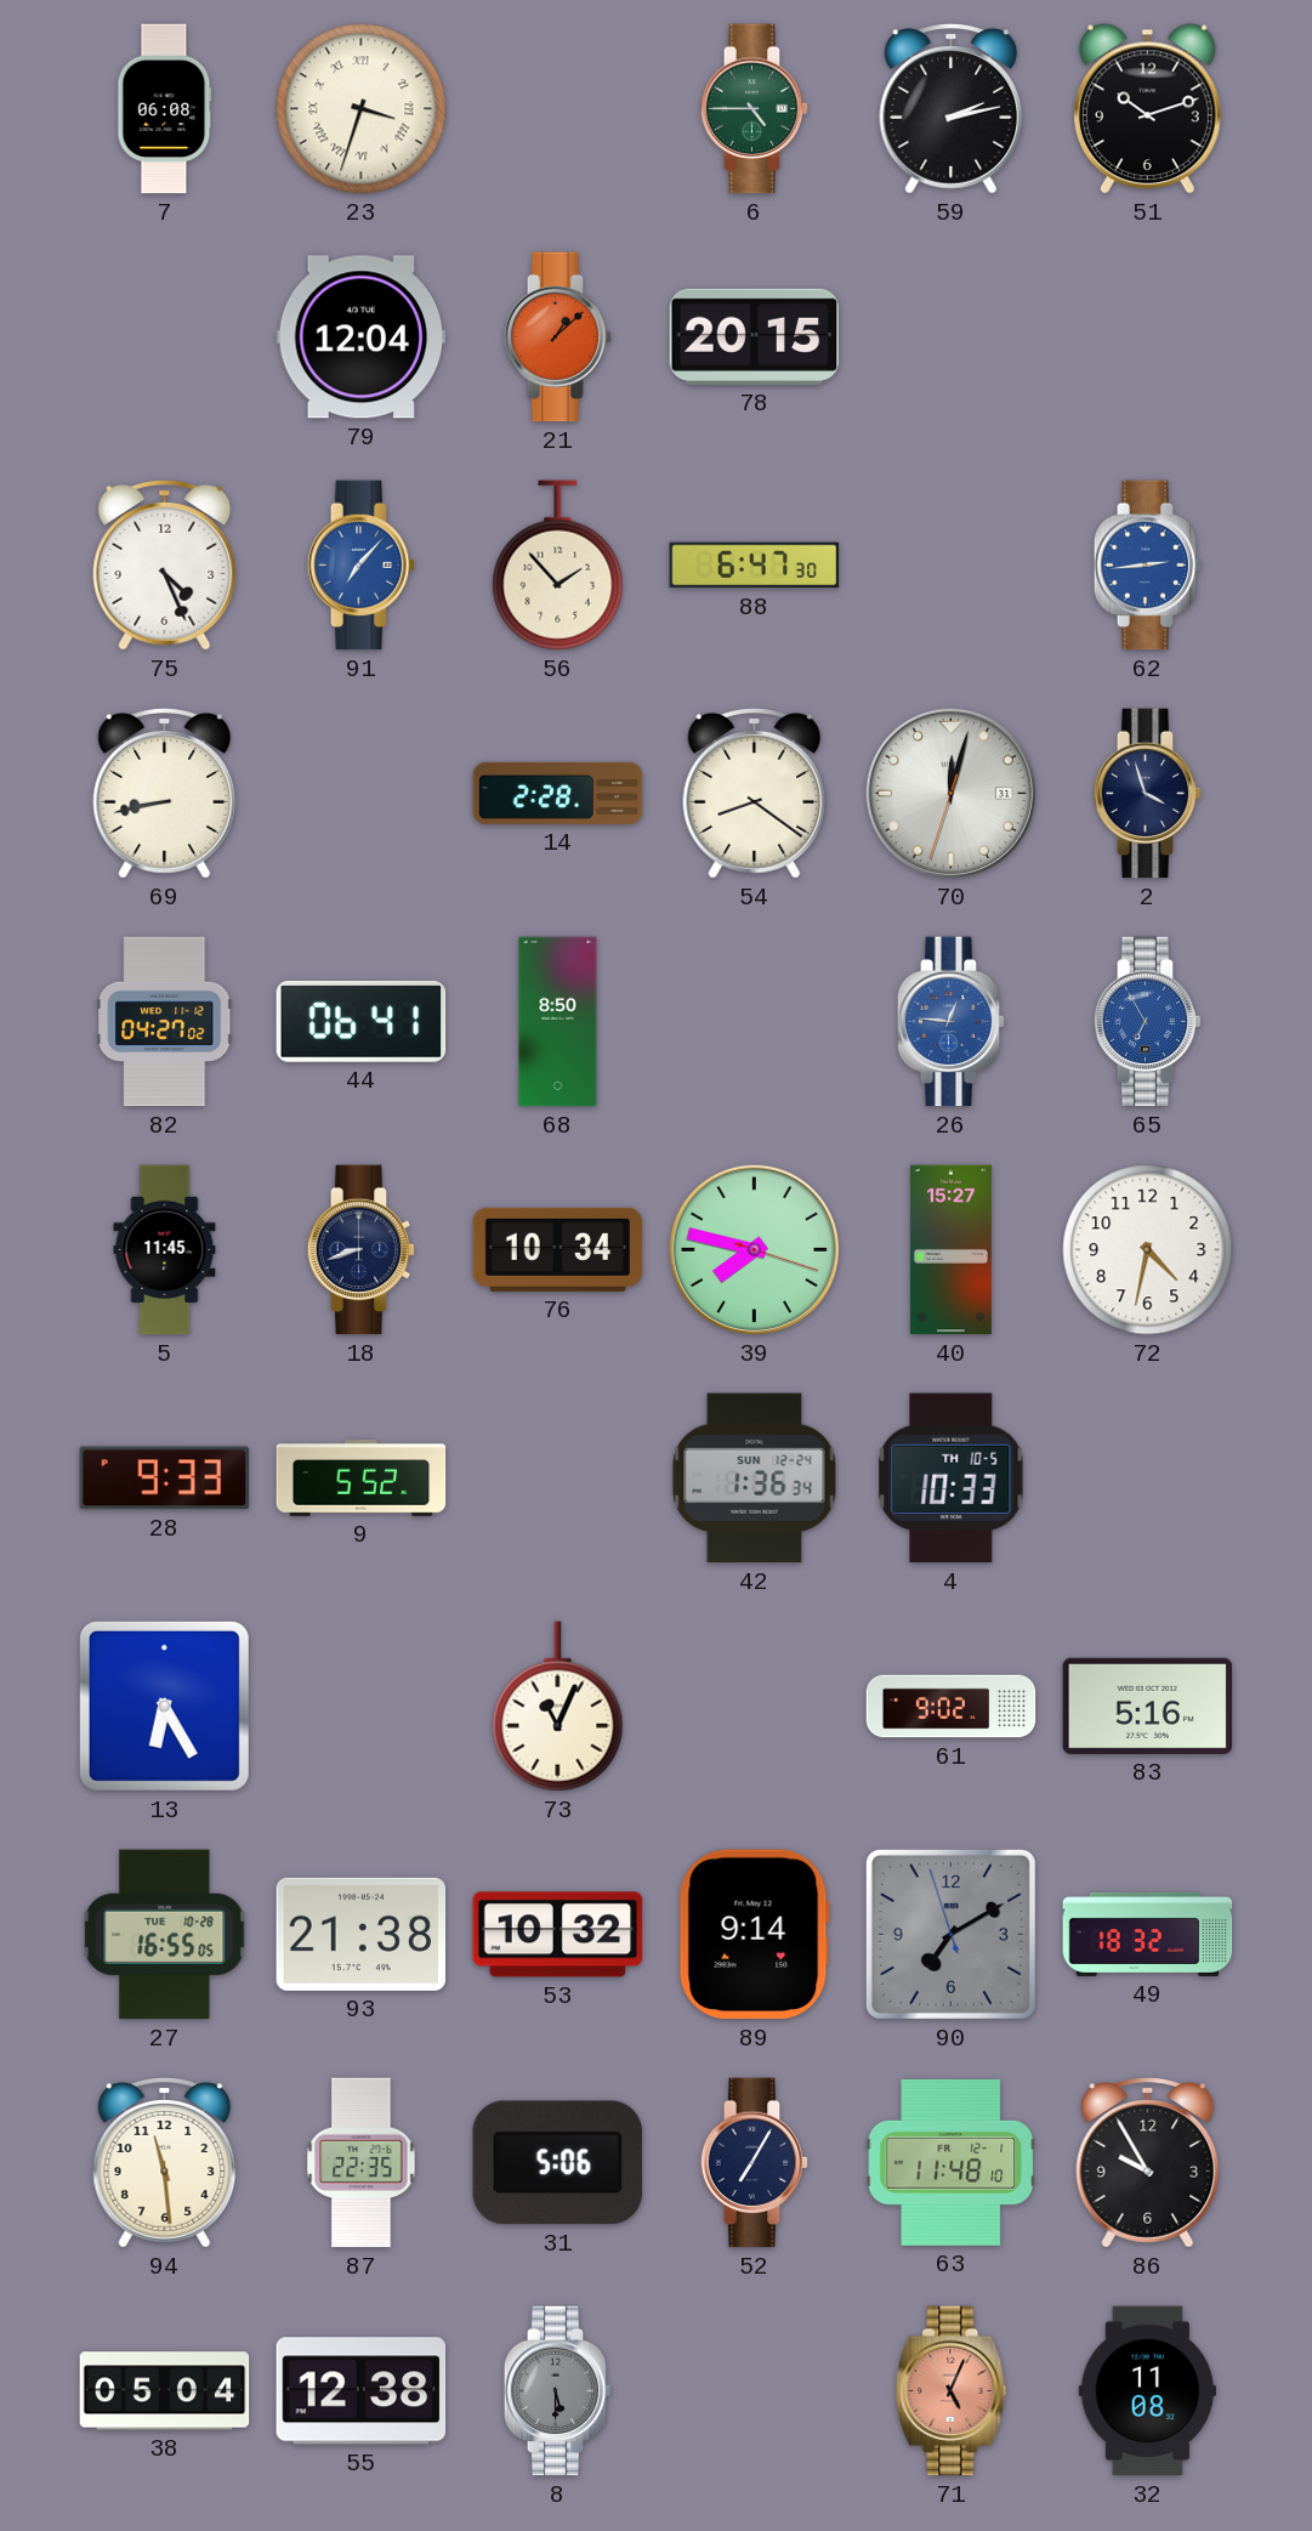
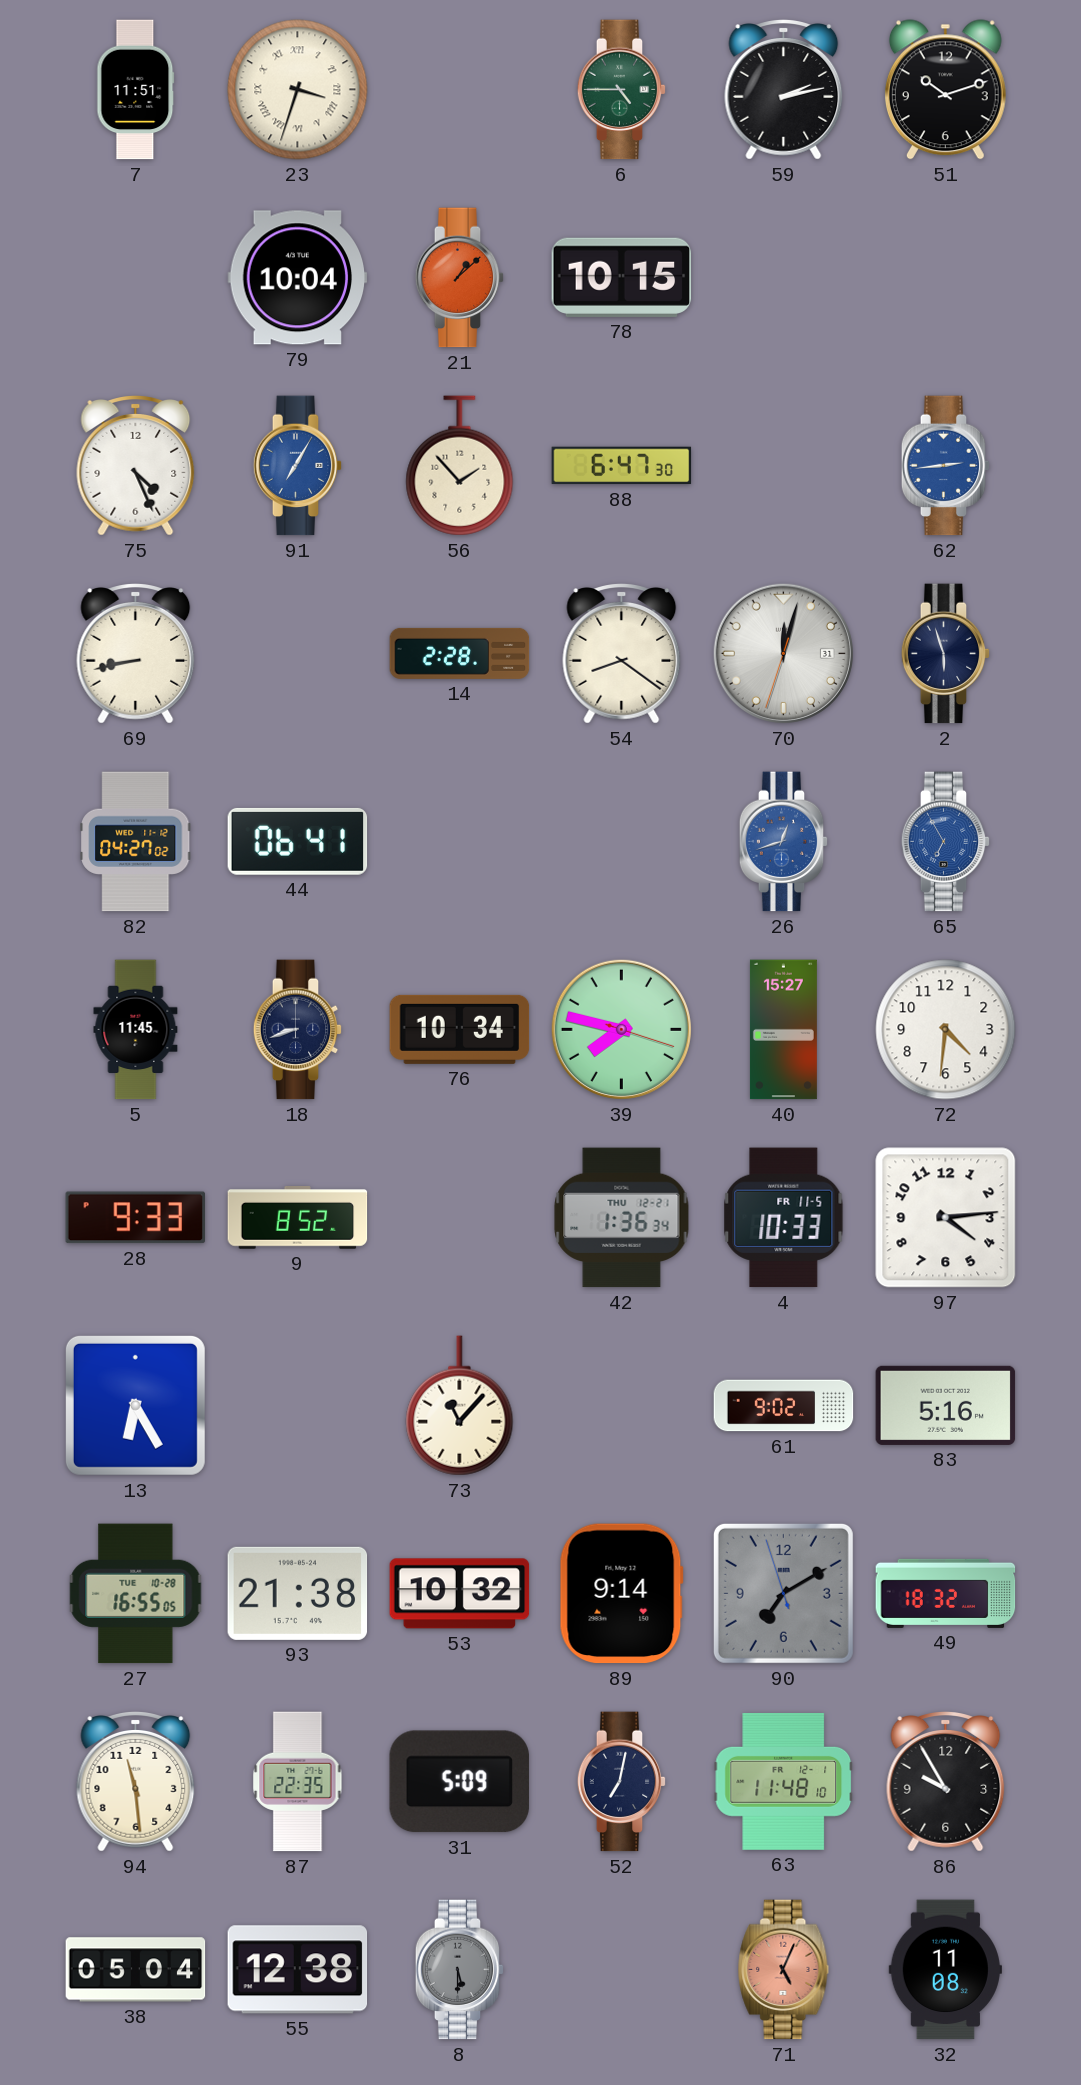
7: 06:08 -> 11:51
79: 12:04 -> 10:04
78: 20:15 -> 10:15
91: 7:07 -> 7:05
2: 3:57 -> 5:57
68: 8:50 -> none
26: 12:46 -> 12:42
72: 4:32 -> 4:31
9: 5:52 -> 8:52
42 date: SUN 12-24 -> THU 12-21
4 date: TH 10-5 -> FR 11-5
97: none -> 4:14
73: 11:04 -> 11:07
31: 5:06 -> 5:09
52: 7:05 -> 7:02
